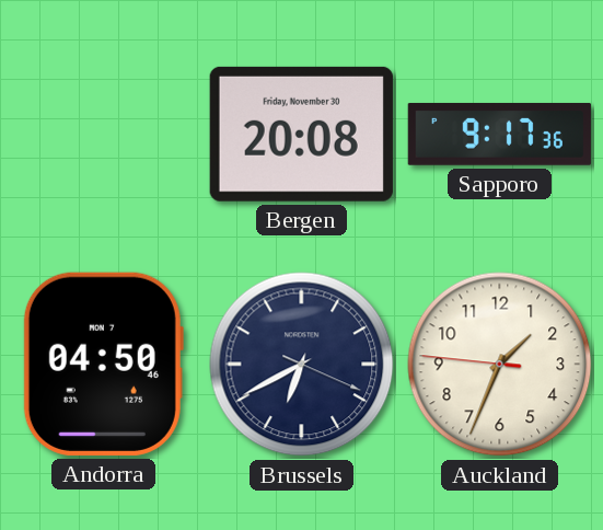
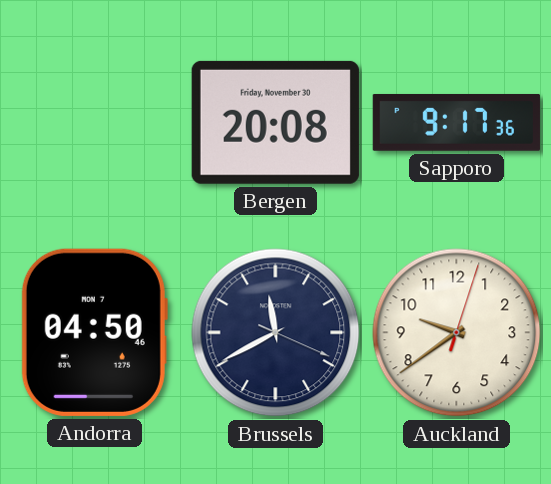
Brussels: 6:40 -> 11:40
Auckland: 1:33 -> 9:39
